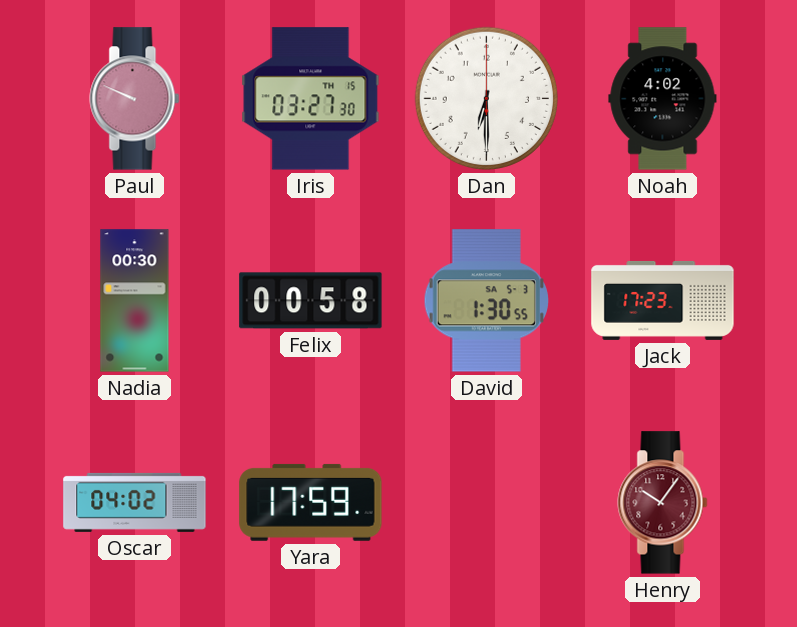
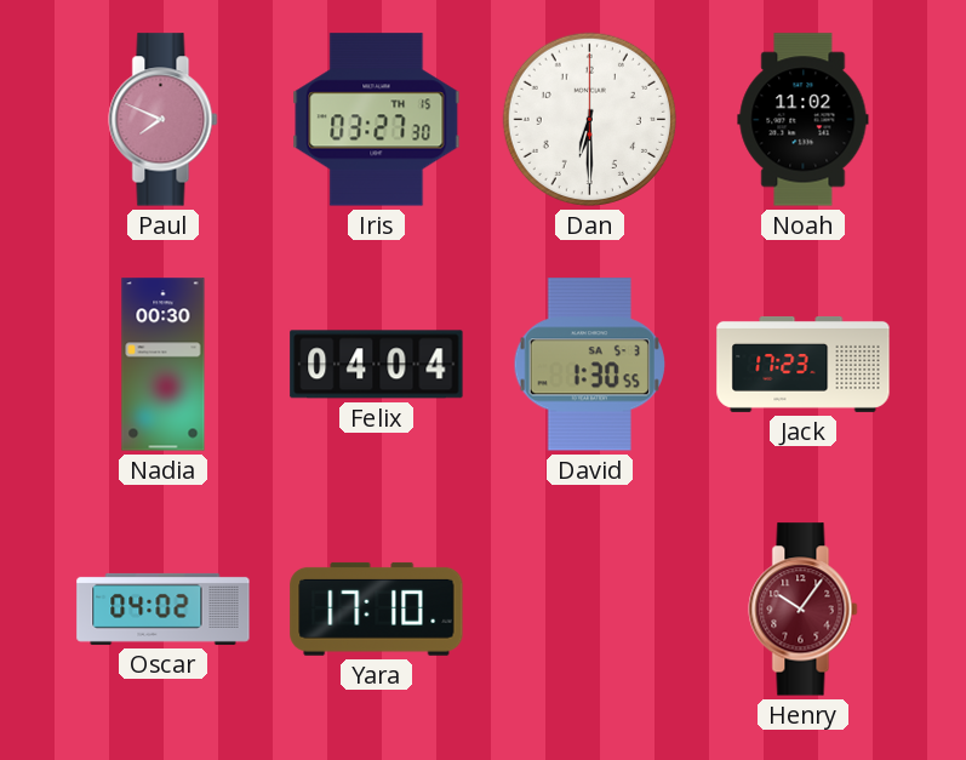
Paul: 9:49 -> 7:49
Noah: 4:02 -> 11:02
Felix: 00:58 -> 04:04
Yara: 17:59 -> 17:10
